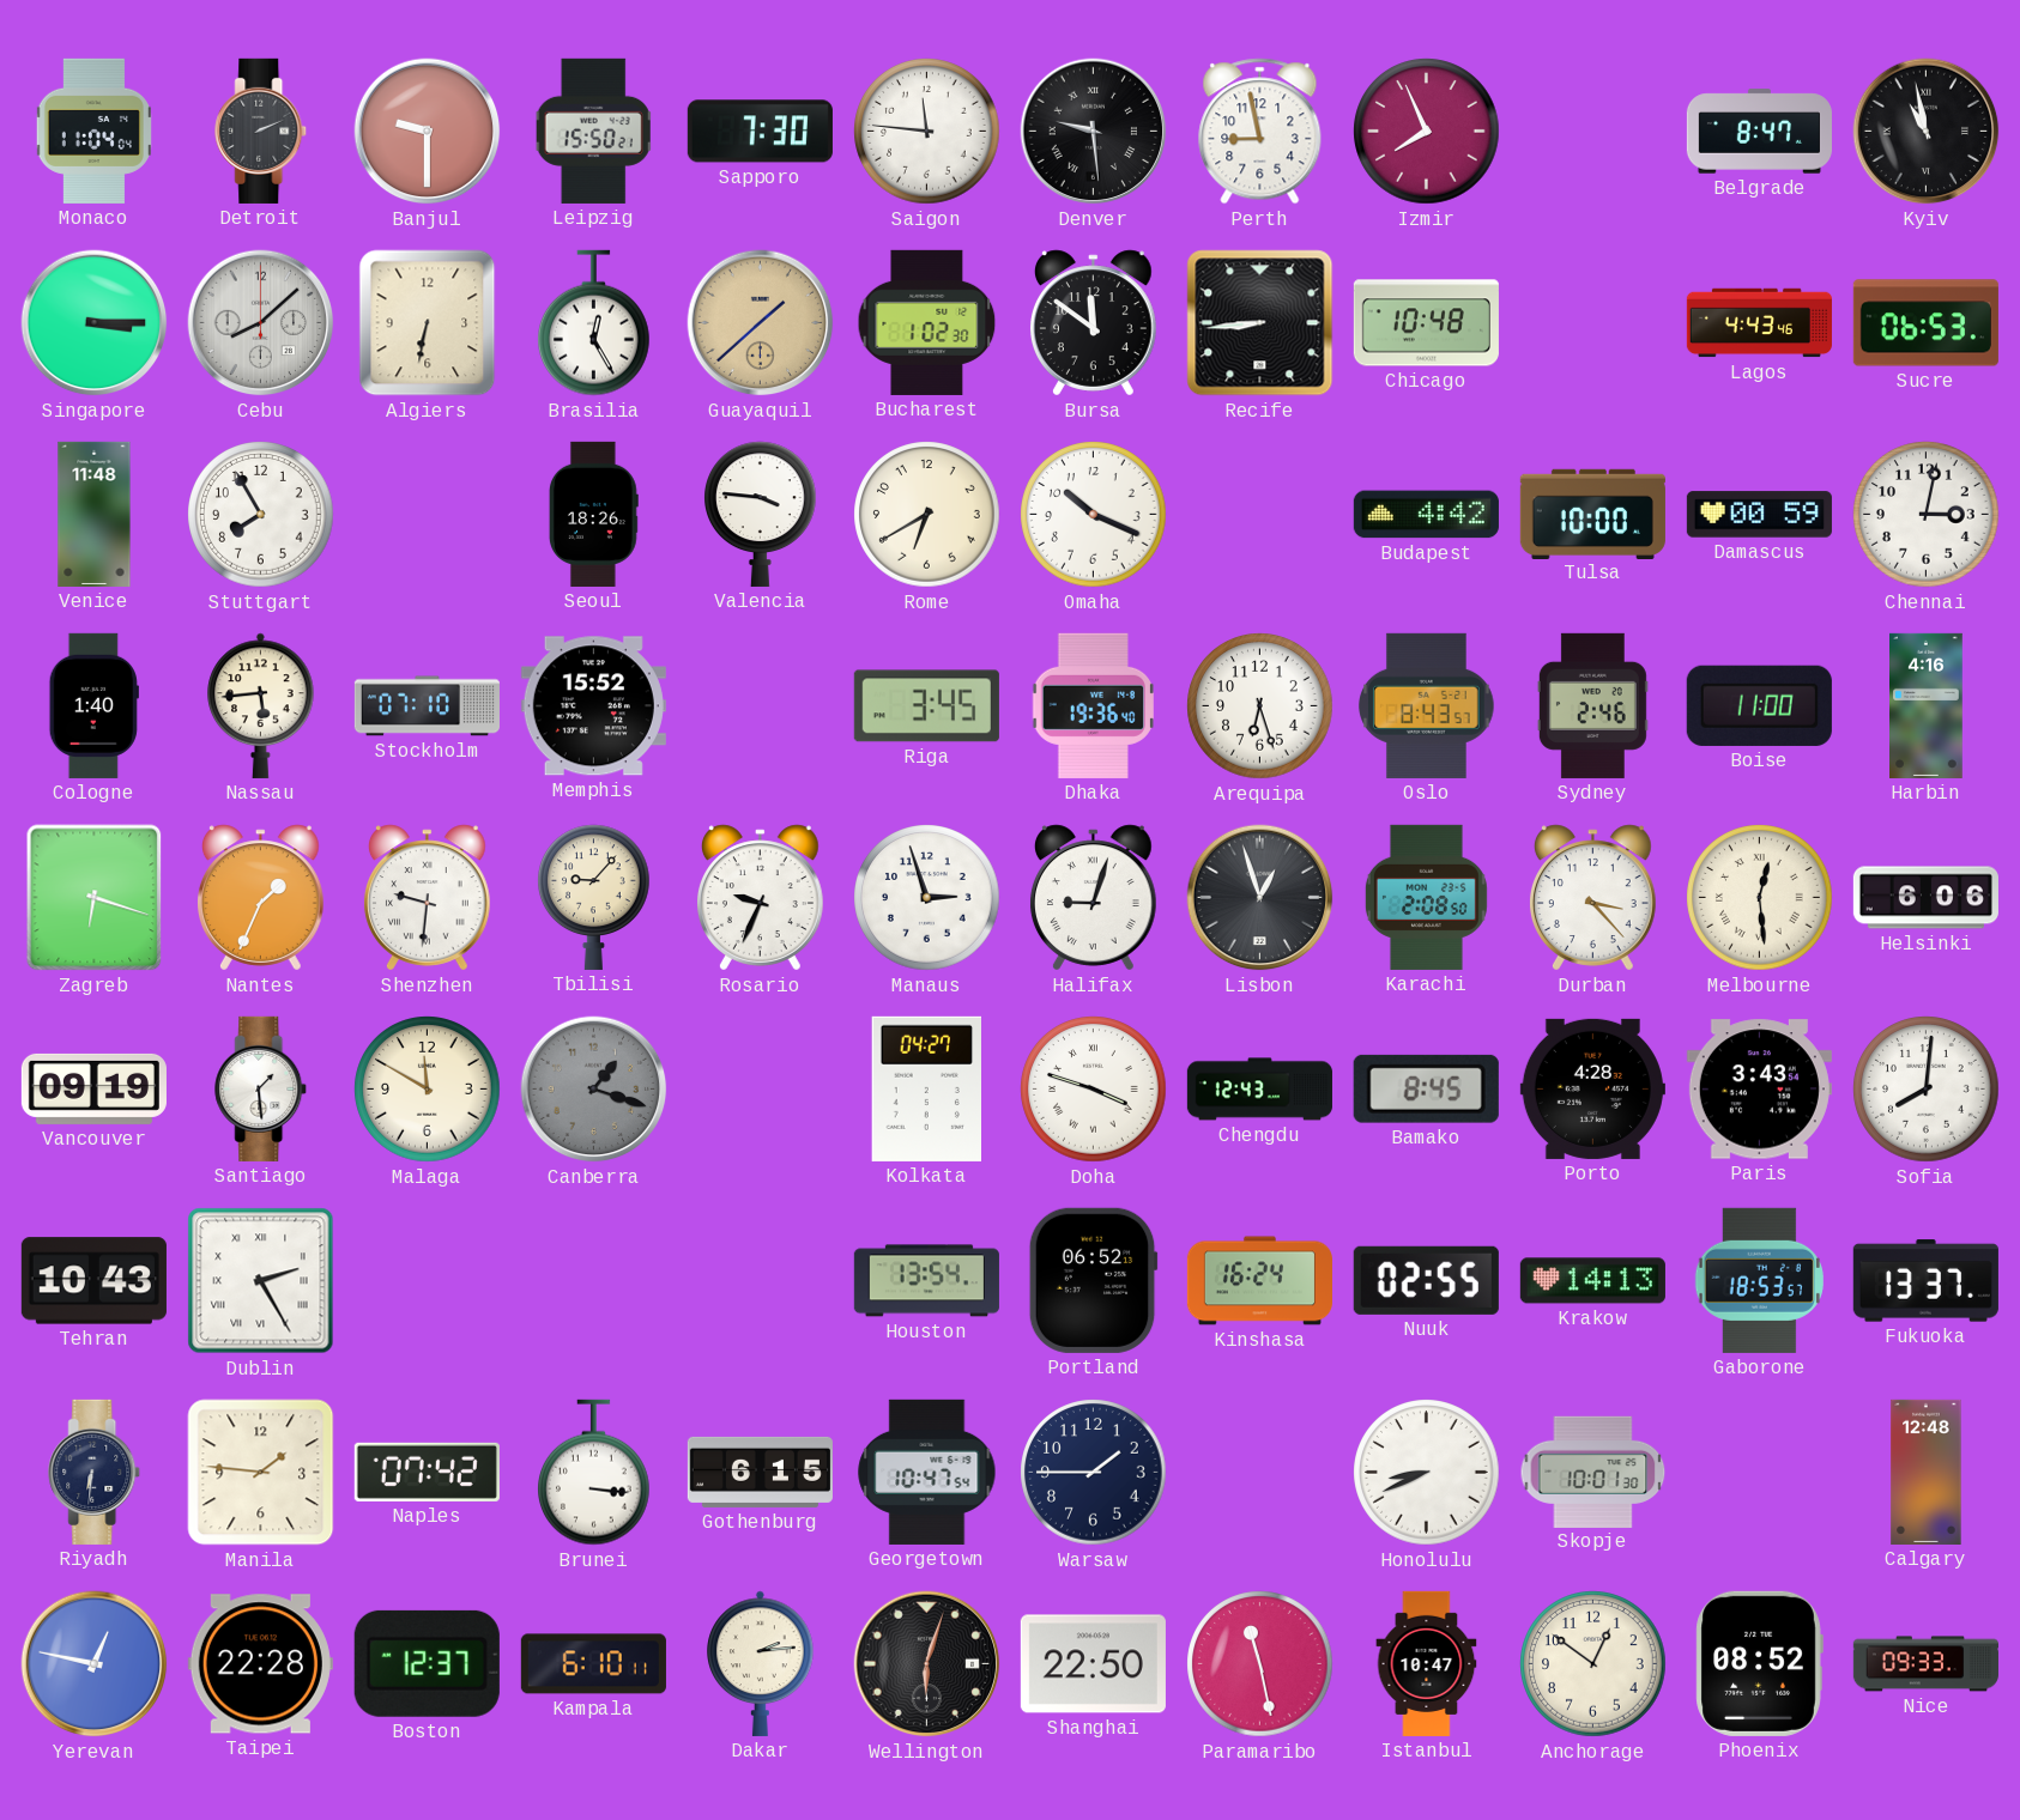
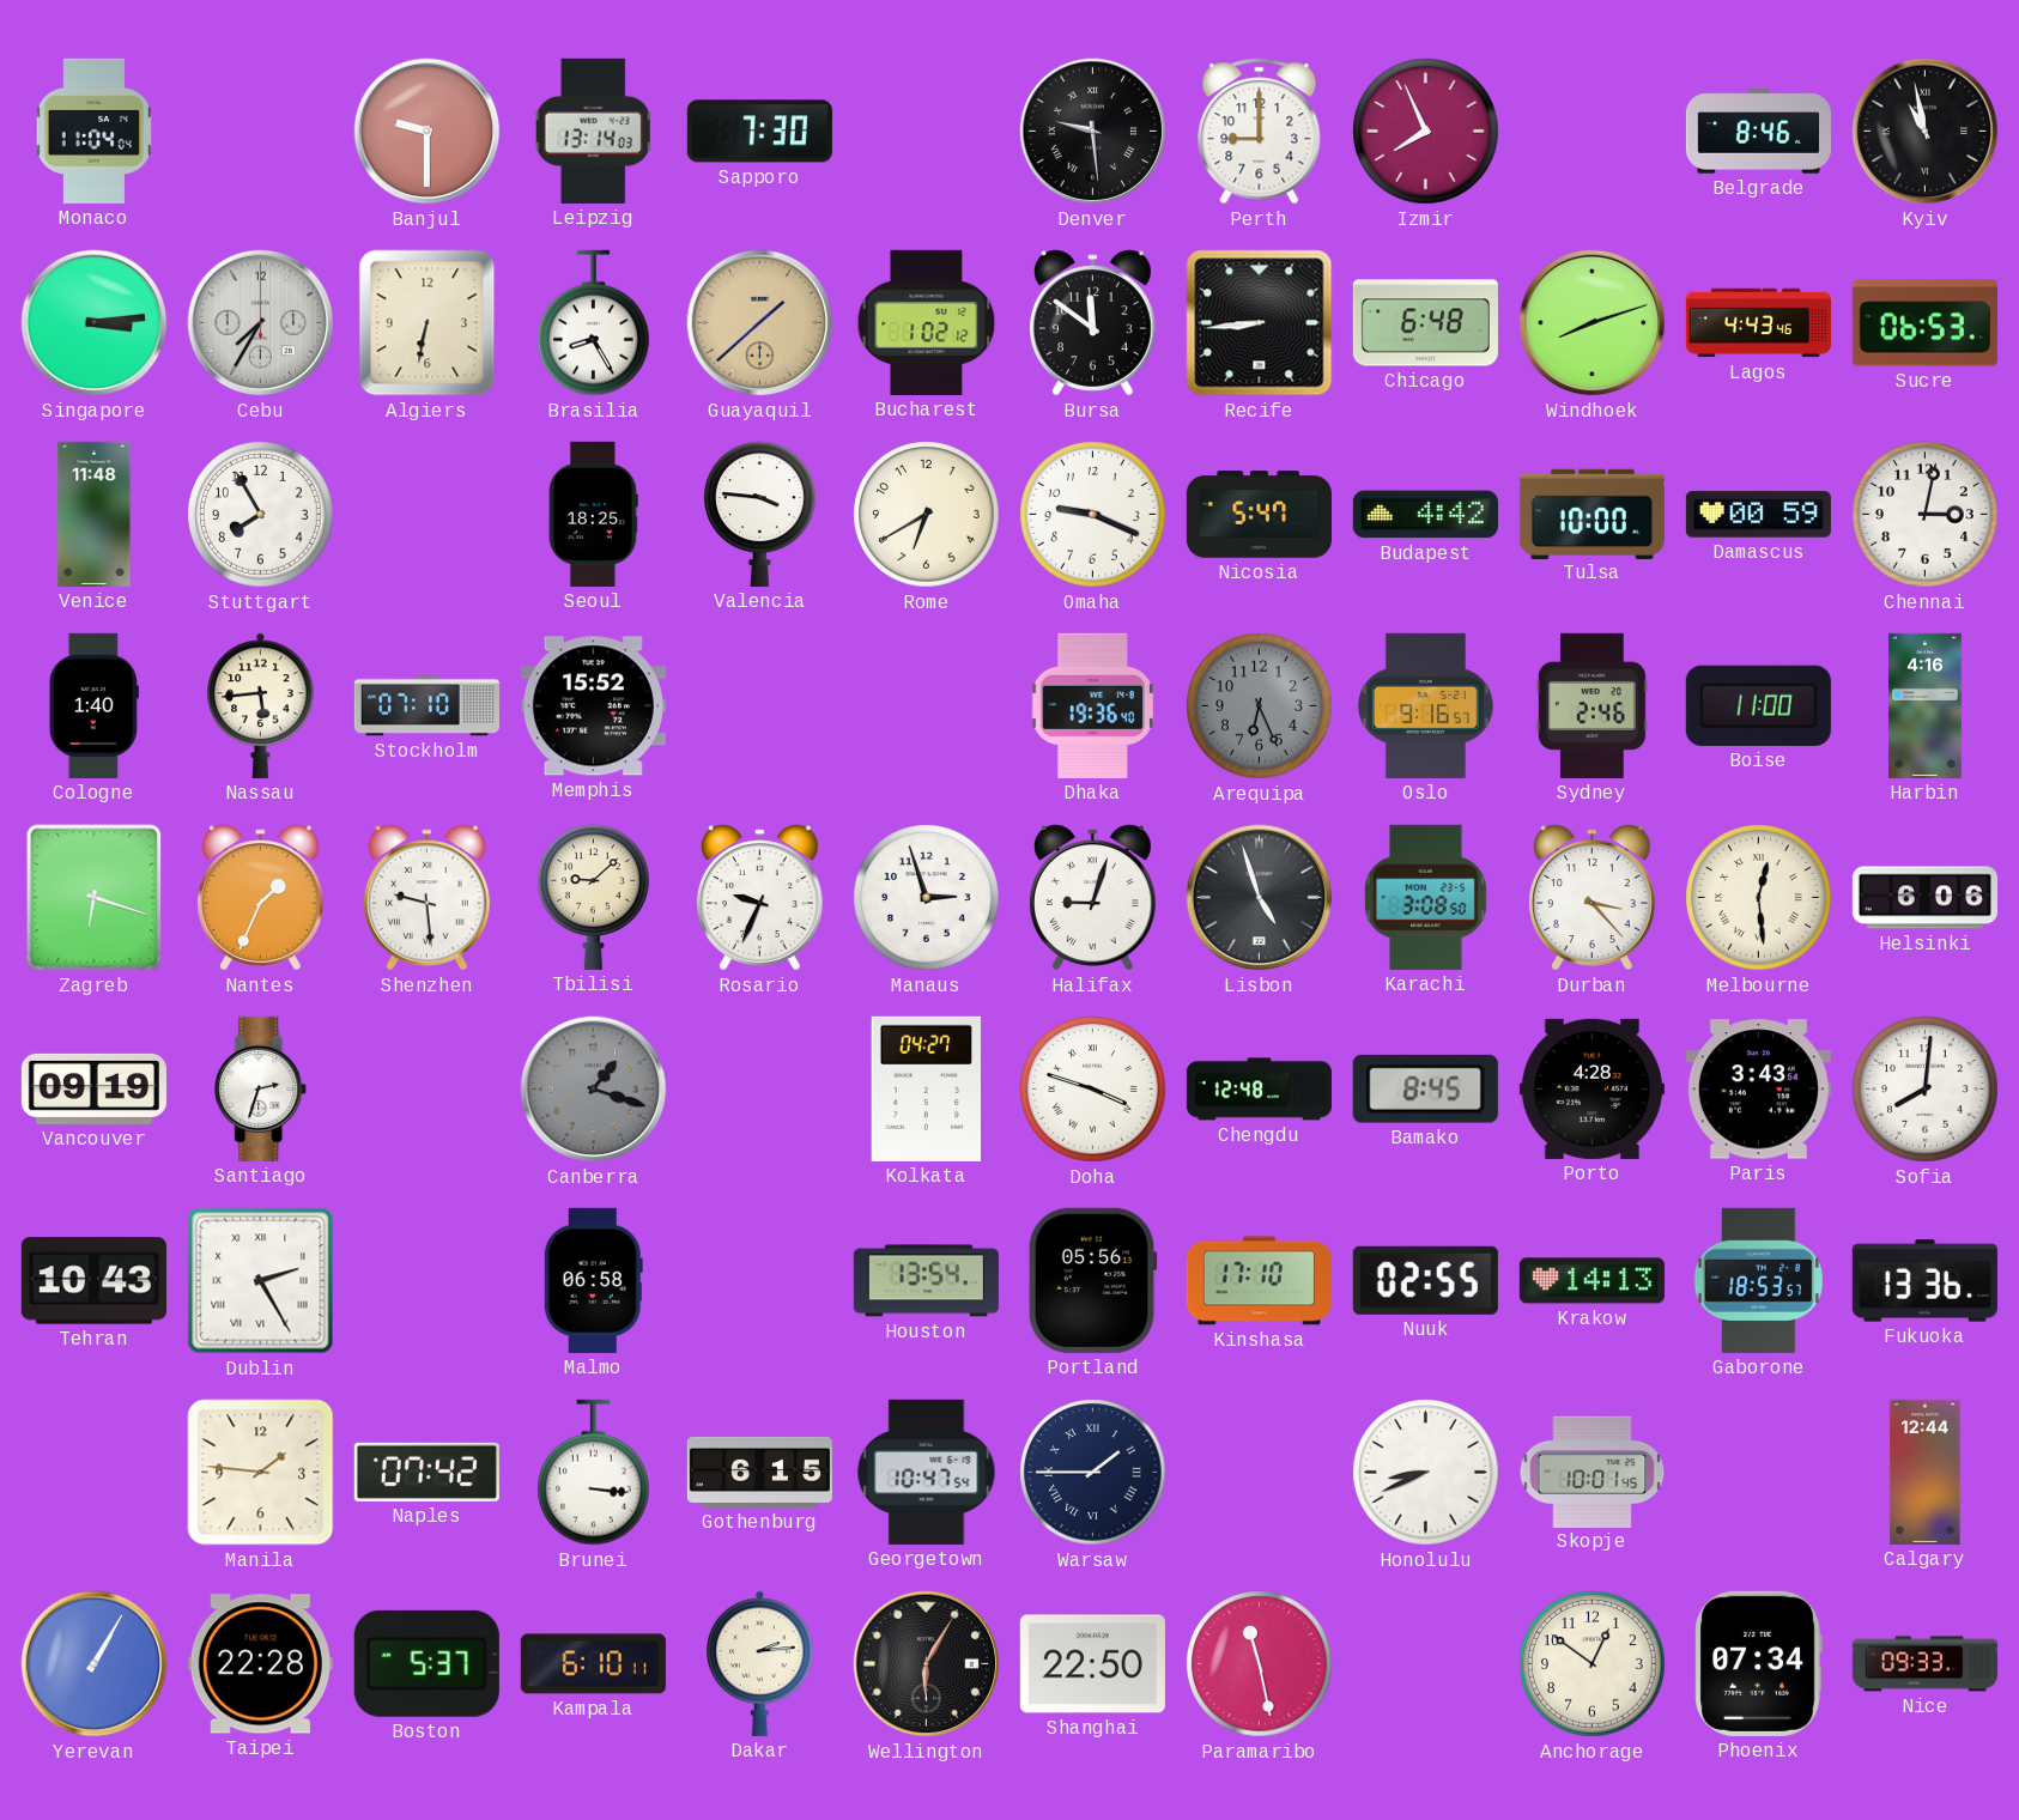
Detroit: 2:11 -> none
Leipzig: 15:50 -> 13:14
Saigon: 11:46 -> none
Perth: 8:58 -> 9:00
Belgrade: 8:47 -> 8:46
Singapore: 3:15 -> 3:14
Cebu: 8:08 -> 7:35
Brasilia: 12:25 -> 8:25
Bucharest: 1:02:30 -> 1:02:12
Chicago: 10:48 -> 6:48
Windhoek: none -> 8:12
Seoul: 18:26 -> 18:25
Omaha: 10:19 -> 9:19
Nicosia: none -> 5:47
Riga: 3:45 -> none
Arequipa: 6:27 -> 6:26
Arequipa dial: white -> grey
Oslo: 8:43 -> 9:16
Shenzhen: 9:31 -> 9:29
Tbilisi: 9:07 -> 9:08
Lisbon: 12:57 -> 4:57
Karachi: 2:08 -> 3:08
Santiago: 1:29 -> 2:33
Malaga: 11:50 -> none
Chengdu: 12:43 -> 12:48
Malmo: none -> 06:58
Portland: 06:52 -> 05:56
Kinshasa: 16:24 -> 17:10
Fukuoka: 13:37 -> 13:36
Riyadh: 6:31 -> none
Warsaw numerals: Arabic -> Roman
Skopje: 10:01:30 -> 10:01:45
Calgary: 12:48 -> 12:44
Yerevan: 12:47 -> 1:05
Boston: 12:37 -> 5:37
Wellington: 6:03 -> 6:05
Istanbul: 10:47 -> none
Phoenix: 08:52 -> 07:34
